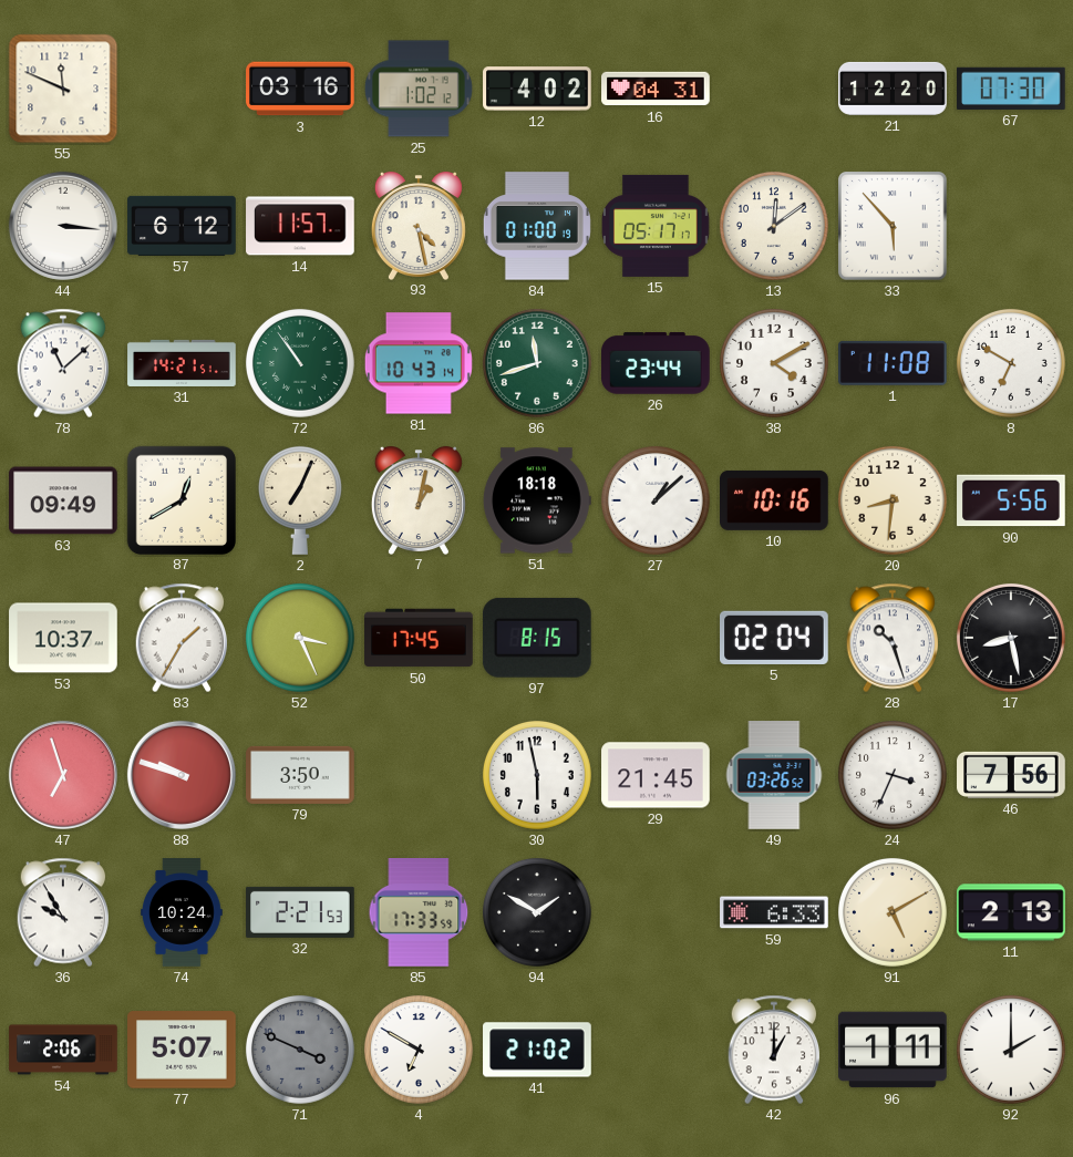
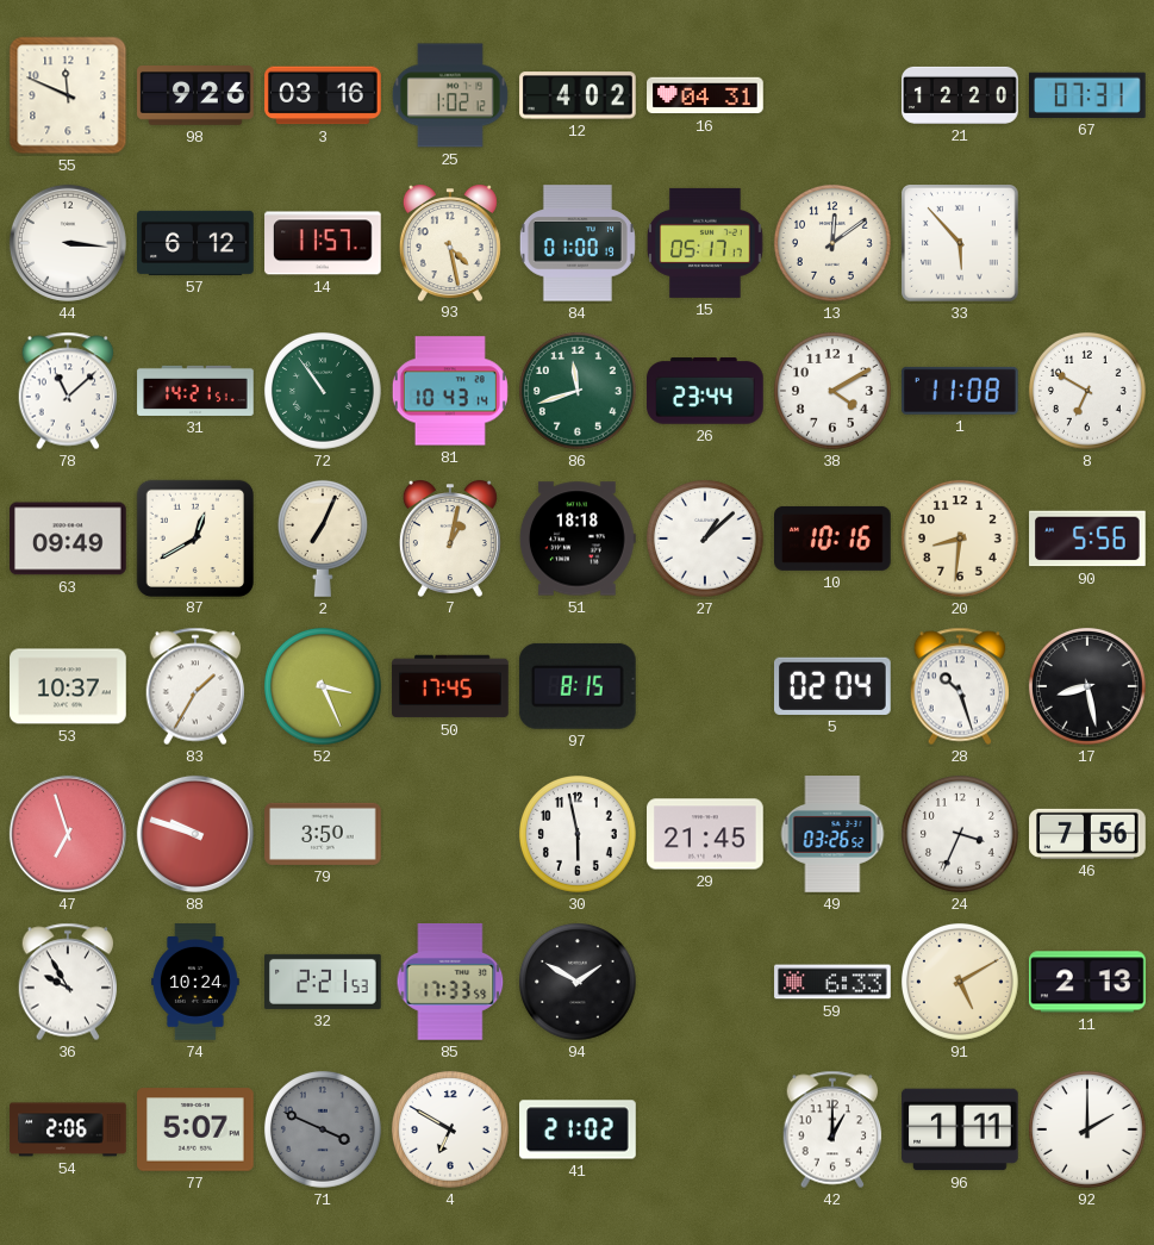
98: none -> 9:26
67: 07:30 -> 07:31
